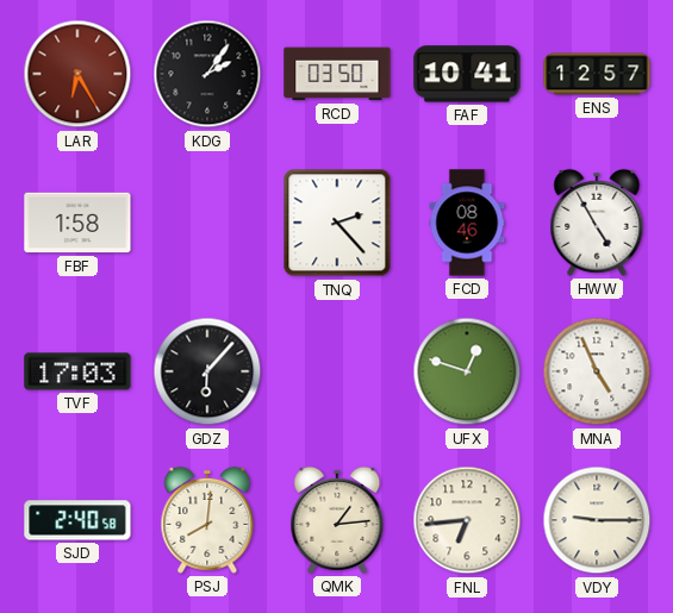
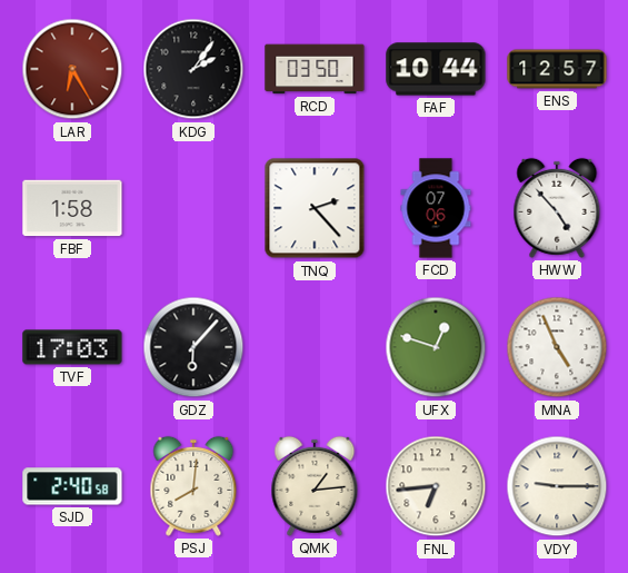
FAF: 10:41 -> 10:44
FCD: 08:46 -> 07:06
HWW: 4:55 -> 4:53
